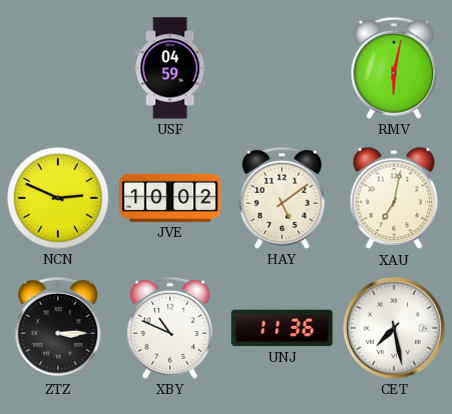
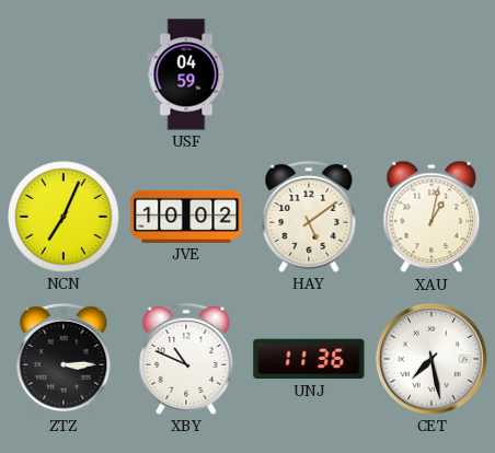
RMV: 6:02 -> none
NCN: 2:49 -> 7:04
XAU: 7:02 -> 1:02
